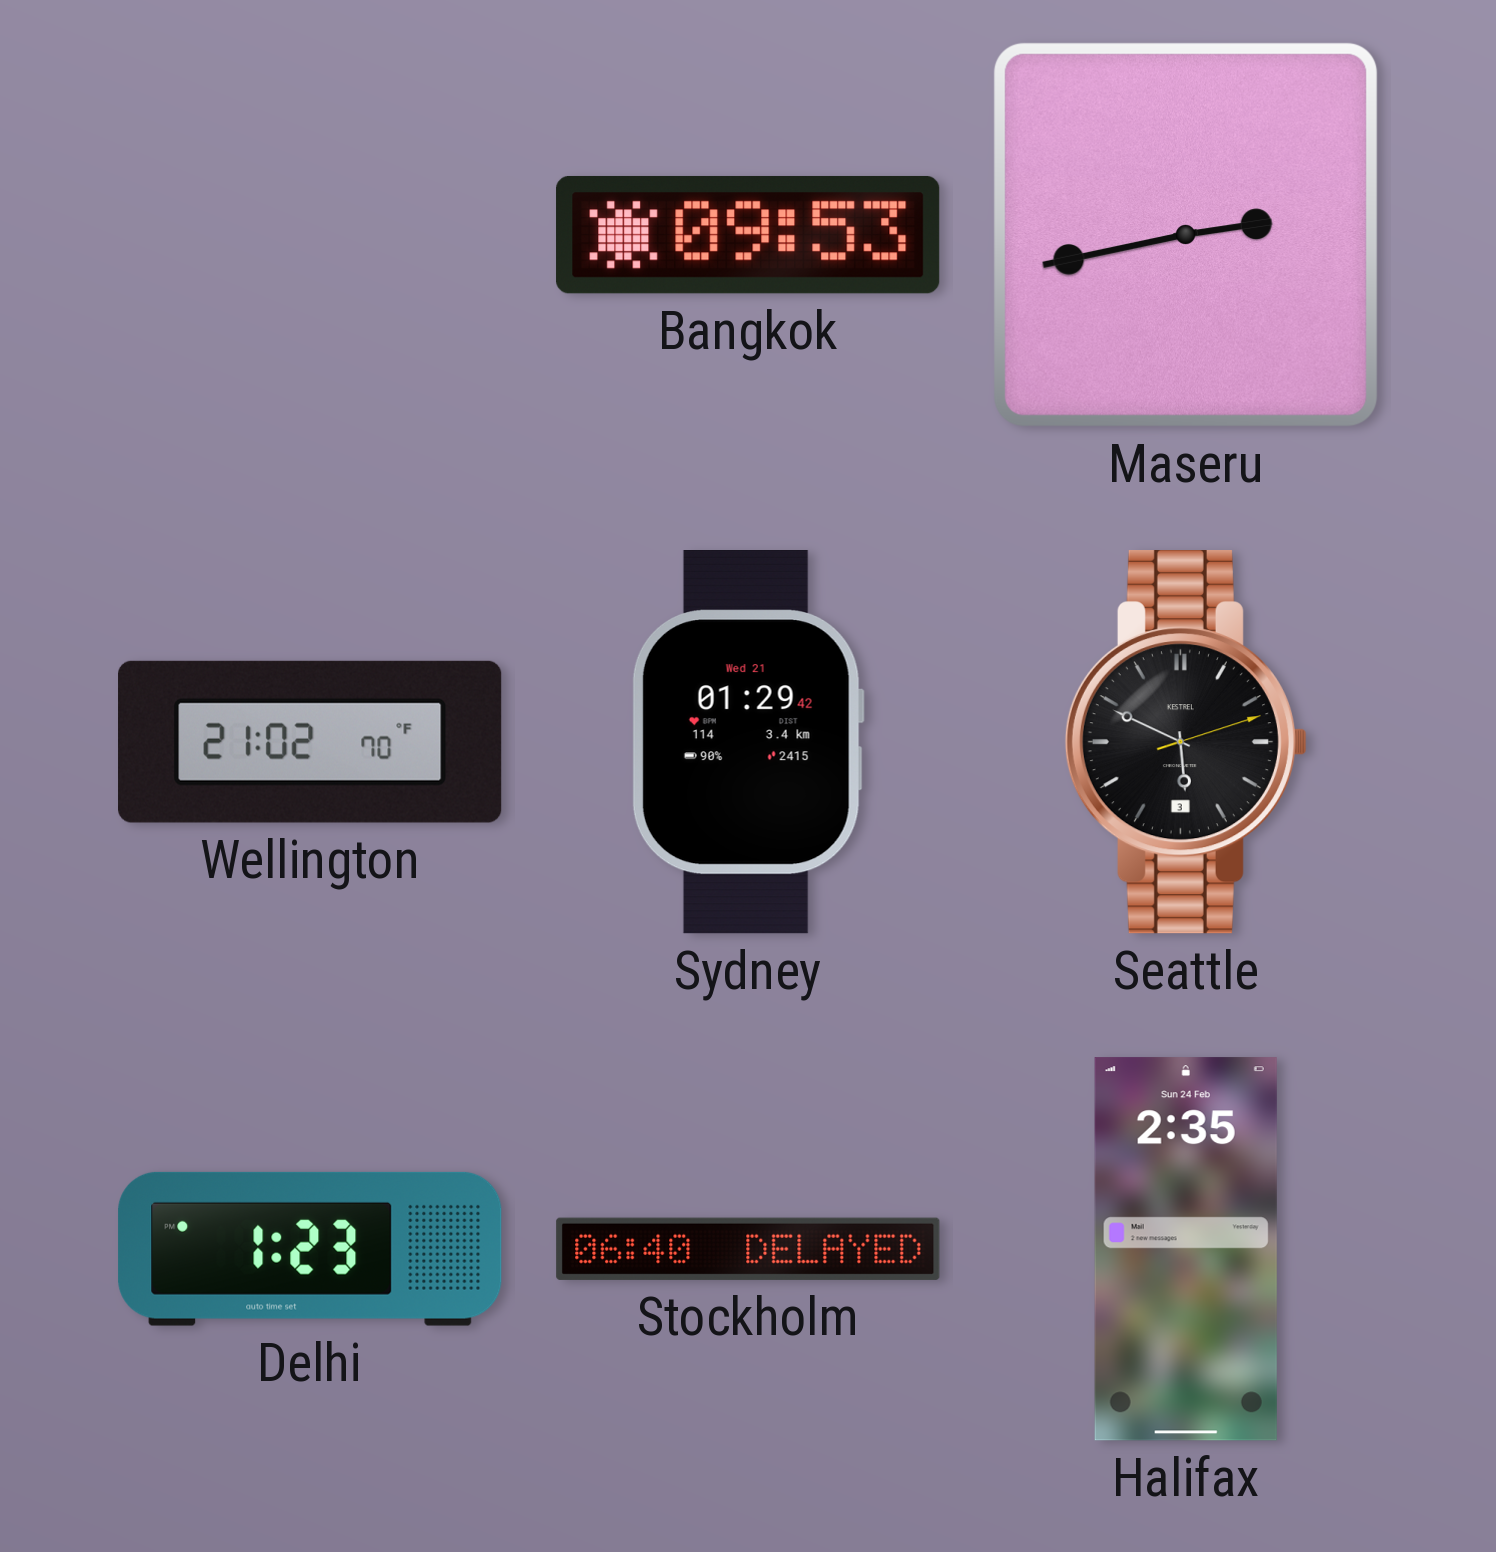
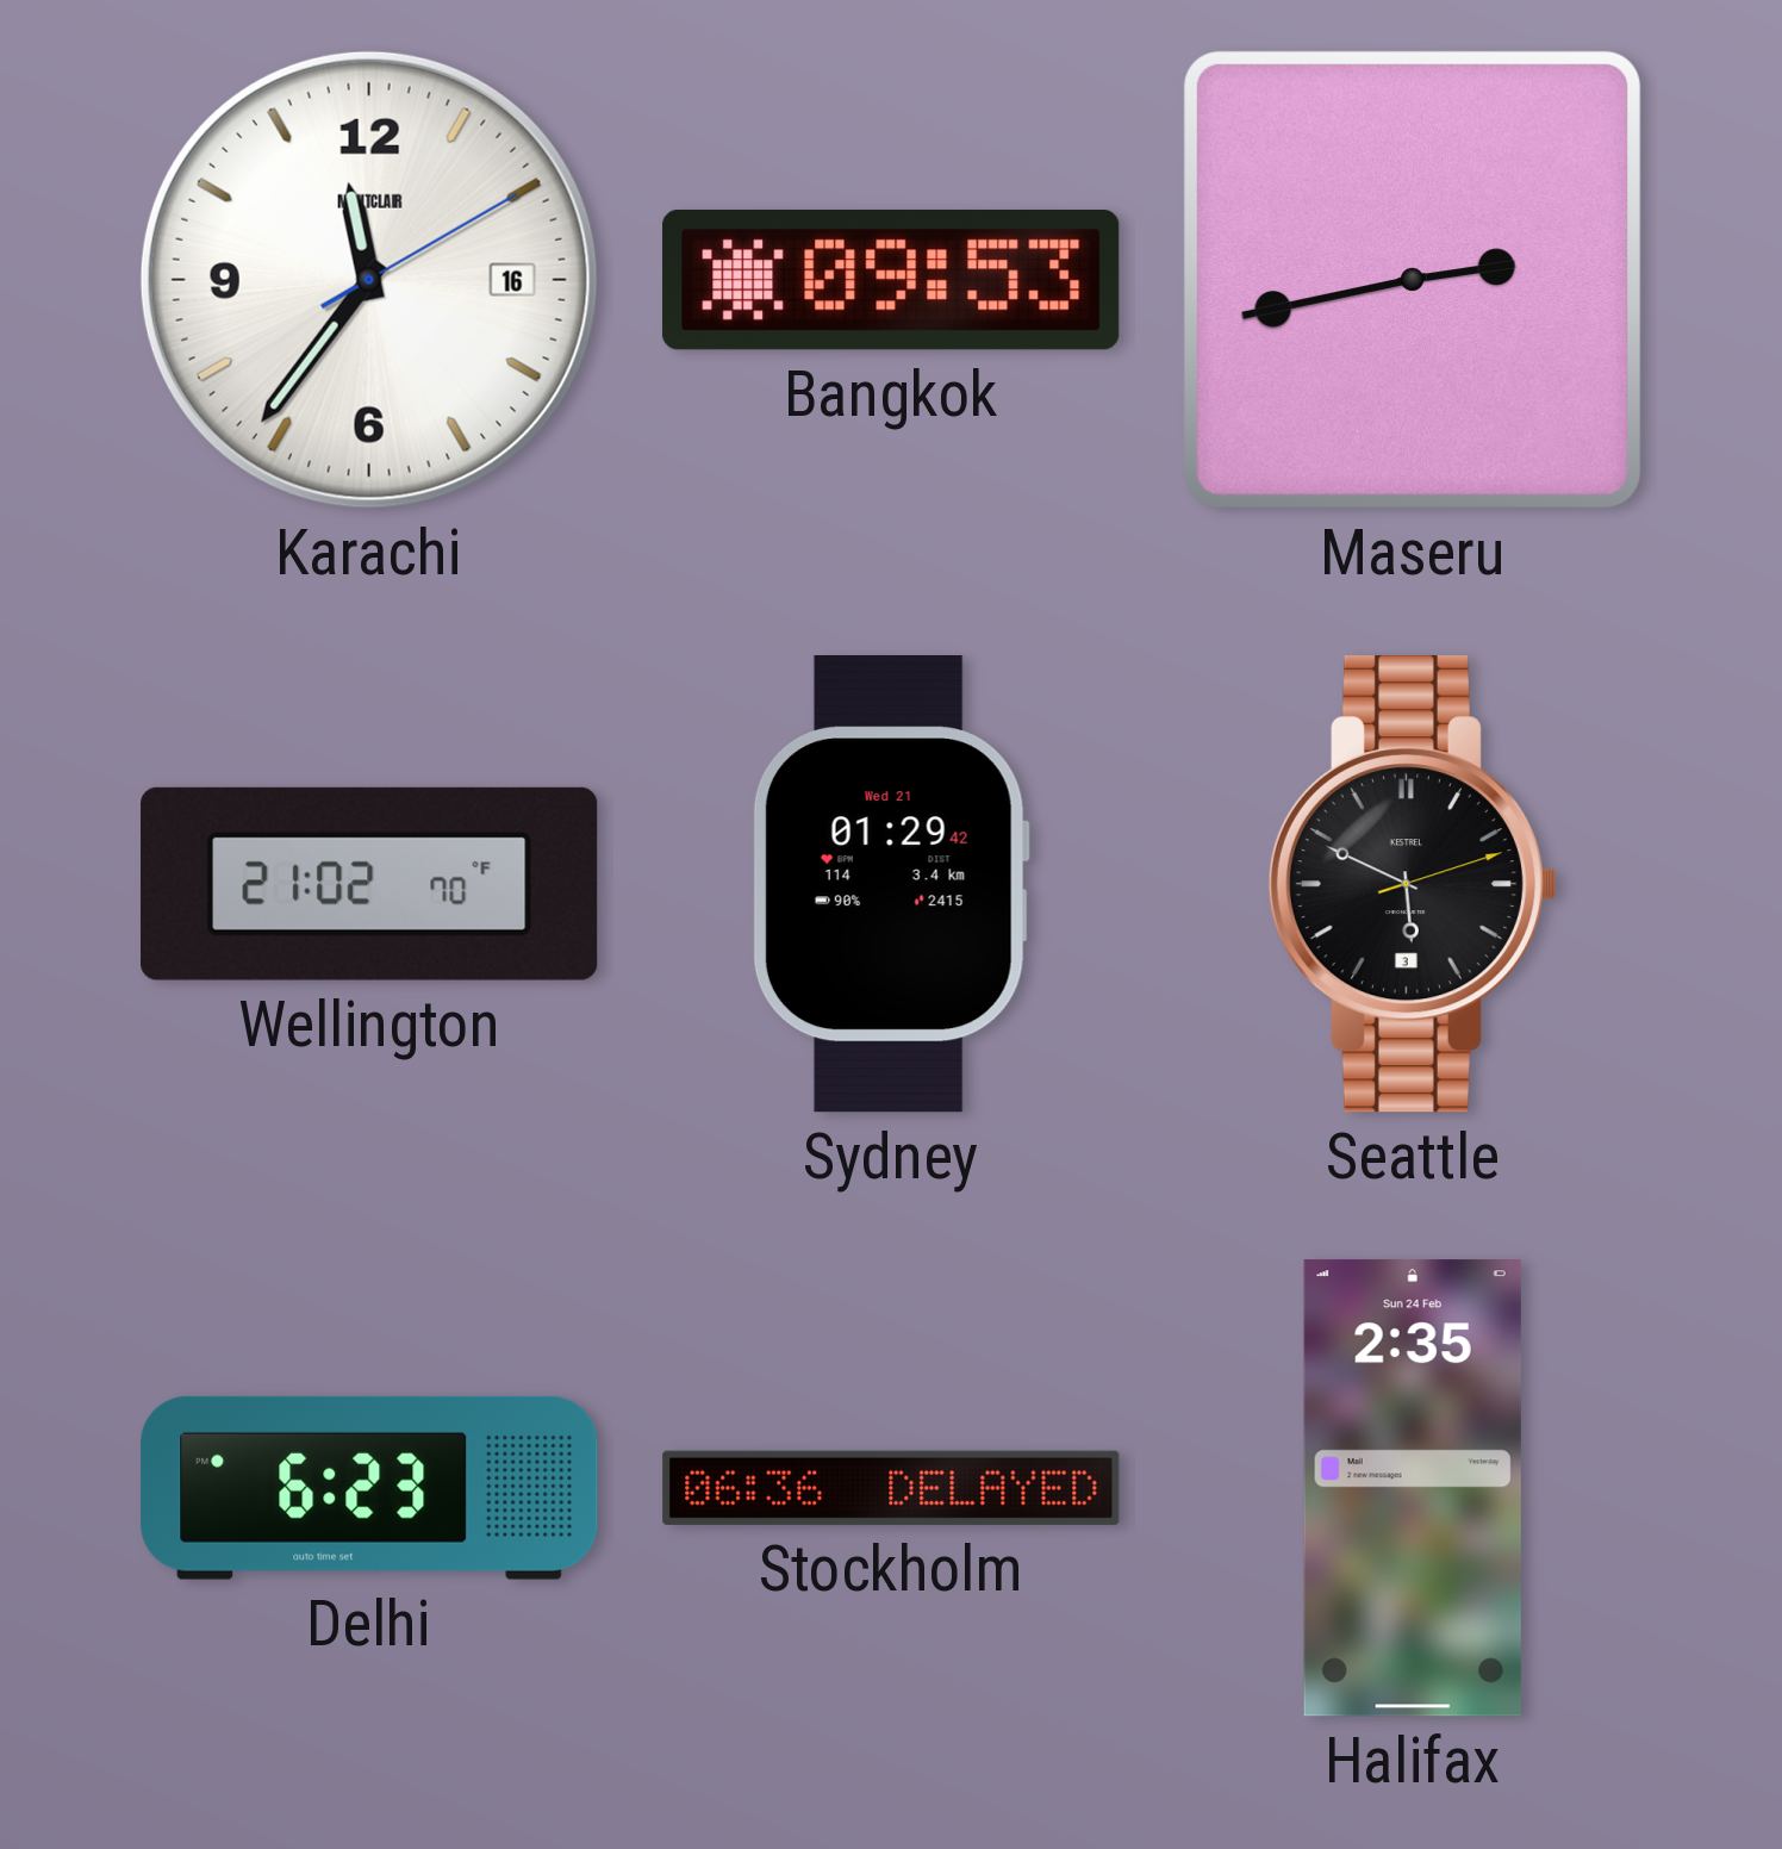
Karachi: none -> 11:36
Delhi: 1:23 -> 6:23
Stockholm: 06:40 -> 06:36
